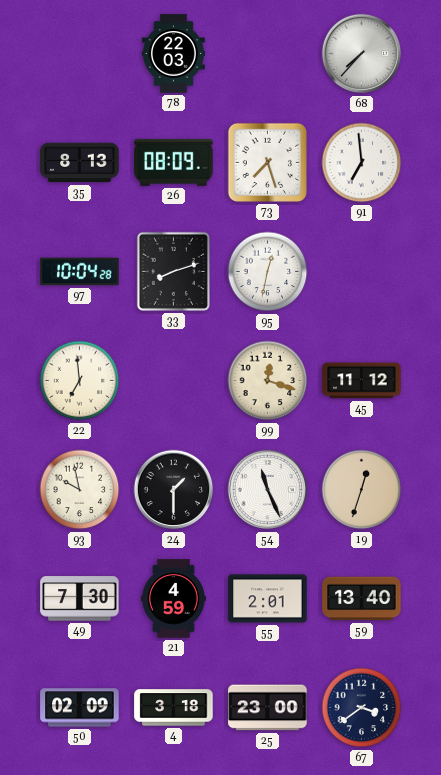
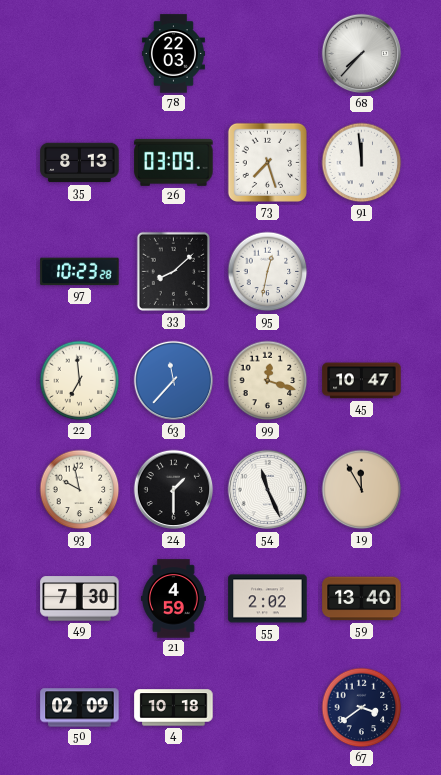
26: 08:09 -> 03:09
91: 6:59 -> 11:59
97: 10:04 -> 10:23
33: 8:12 -> 8:08
63: none -> 11:37
45: 11:12 -> 10:47
19: 12:33 -> 11:55
55: 2:01 -> 2:02
4: 3:18 -> 10:18
25: 23:00 -> none
